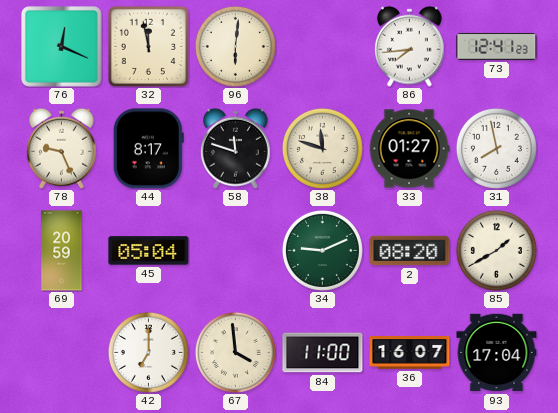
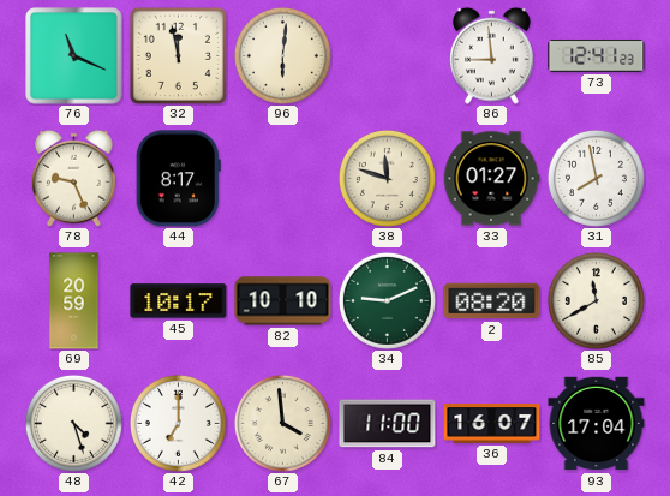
76: 12:19 -> 11:19
86: 7:44 -> 8:59
58: 11:48 -> none
45: 05:04 -> 10:17
82: none -> 10:10
85: 1:40 -> 11:40
48: none -> 4:27
